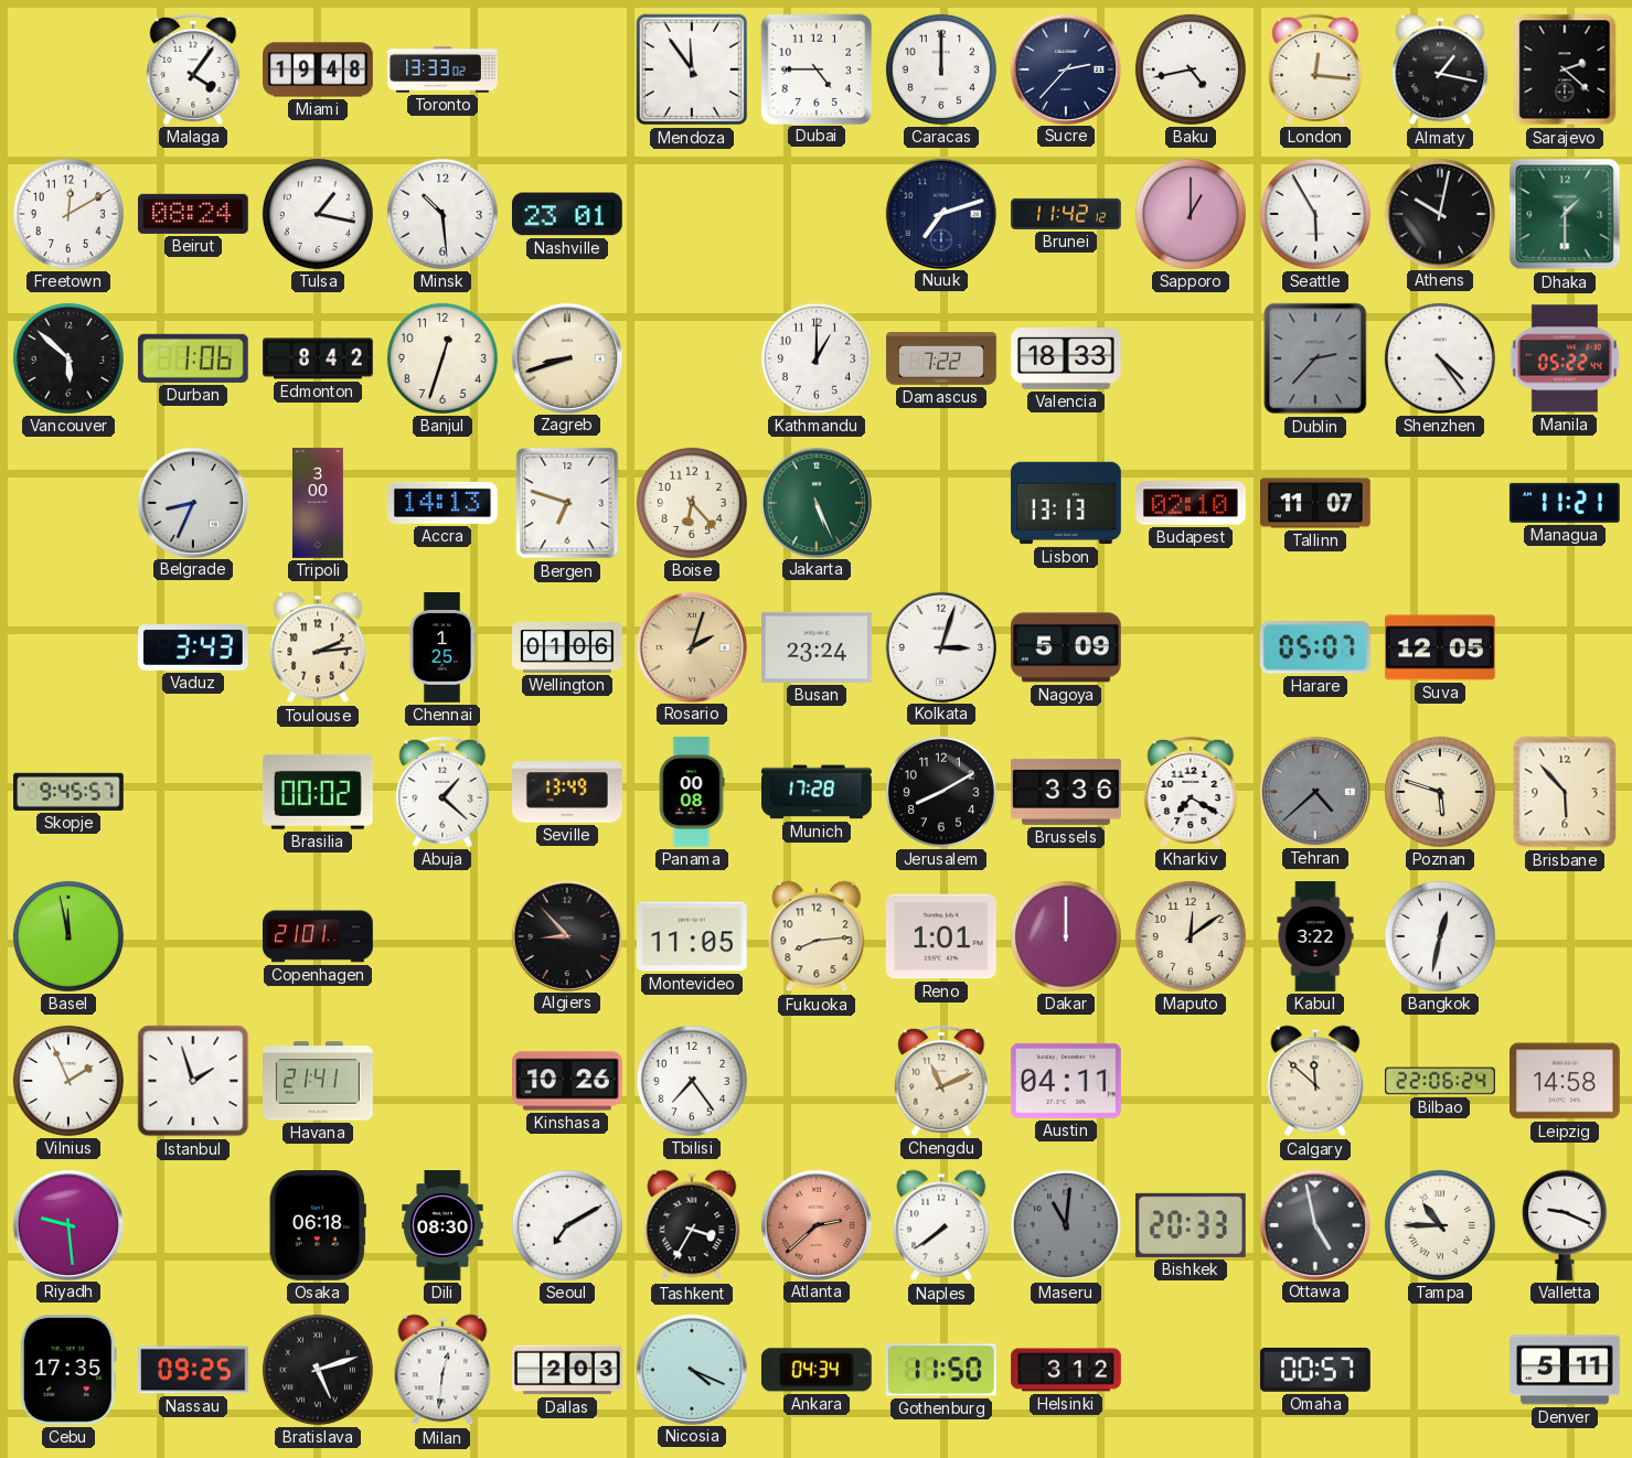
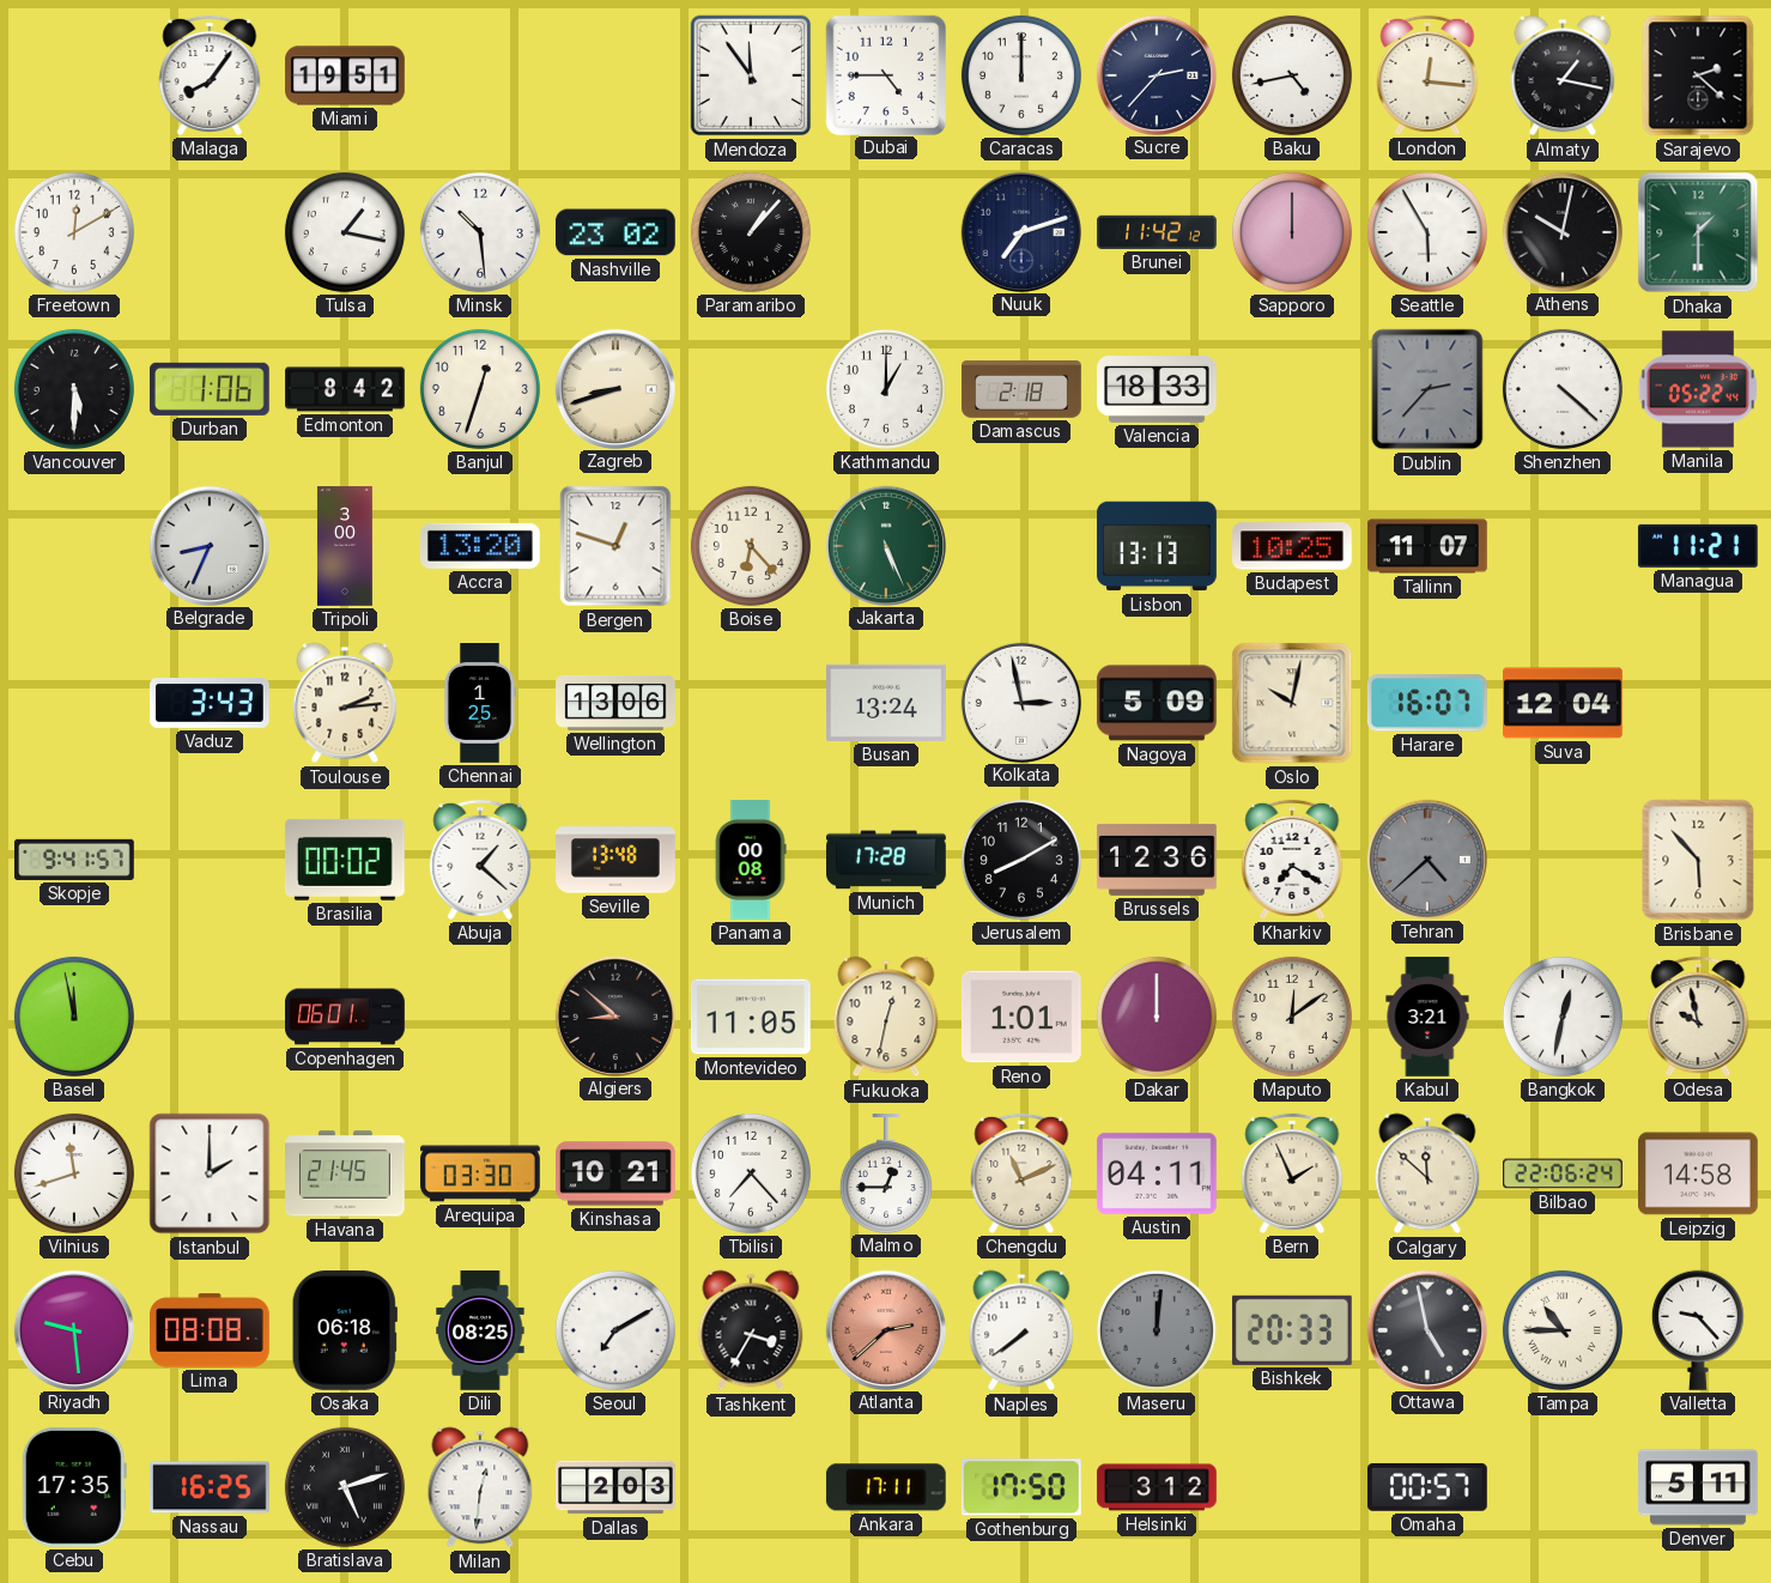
Malaga: 4:06 -> 8:06
Miami: 19:48 -> 19:51
Toronto: 13:33 -> none
Beirut: 08:24 -> none
Nashville: 23:01 -> 23:02
Paramaribo: none -> 1:07
Sapporo: 1:00 -> 12:00
Vancouver: 5:52 -> 5:30
Damascus: 7:22 -> 2:18
Shenzhen: 4:24 -> 4:22
Accra: 14:13 -> 13:20
Bergen: 6:48 -> 12:48
Budapest: 02:10 -> 10:25
Wellington: 01:06 -> 13:06
Rosario: 2:03 -> none
Busan: 23:24 -> 13:24
Kolkata: 3:03 -> 2:58
Oslo: none -> 10:02
Harare: 05:07 -> 16:07
Suva: 12:05 -> 12:04
Skopje: 9:45 -> 9:41
Seville: 13:49 -> 13:48
Brussels: 3:36 -> 12:36
Poznan: 5:48 -> none
Copenhagen: 21:01 -> 06:01
Algiers: 8:53 -> 8:52
Fukuoka: 8:14 -> 12:32
Kabul: 3:22 -> 3:21
Odesa: none -> 9:58
Vilnius: 1:56 -> 11:42
Istanbul: 1:57 -> 2:00
Havana: 21:41 -> 21:45
Arequipa: none -> 03:30
Kinshasa: 10:26 -> 10:21
Tbilisi: 7:24 -> 7:23
Malmo: none -> 12:45
Bern: none -> 1:56
Lima: none -> 08:08
Dili: 08:30 -> 08:25
Maseru: 11:01 -> 12:01
Valletta: 9:19 -> 9:23
Nassau: 09:25 -> 16:25
Nicosia: 4:19 -> none
Ankara: 04:34 -> 17:11
Gothenburg: 11:50 -> 17:50
